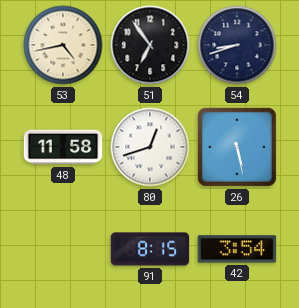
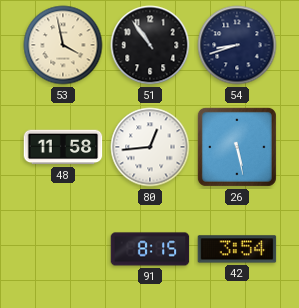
53: 4:43 -> 3:58
51: 6:54 -> 10:54
80: 12:42 -> 12:44
